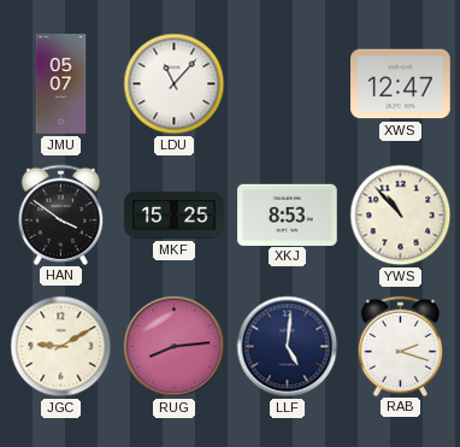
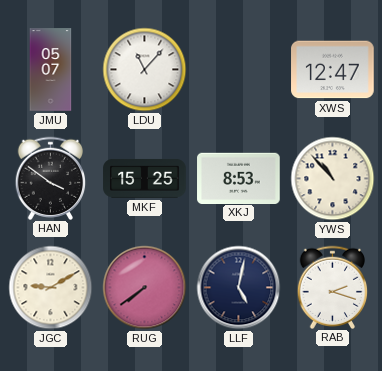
RUG: 8:14 -> 7:39
LLF: 5:01 -> 5:02
